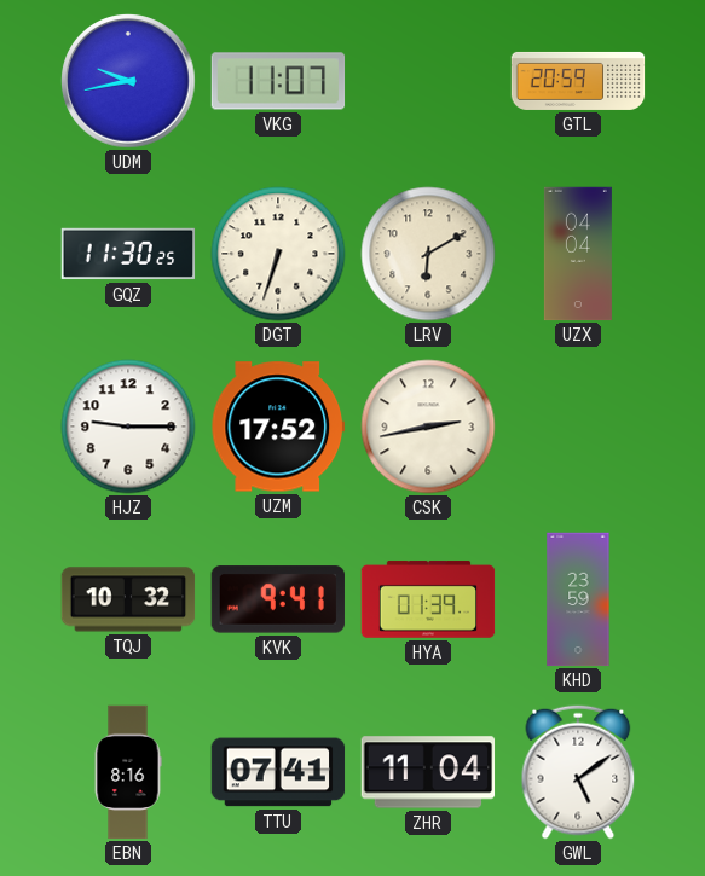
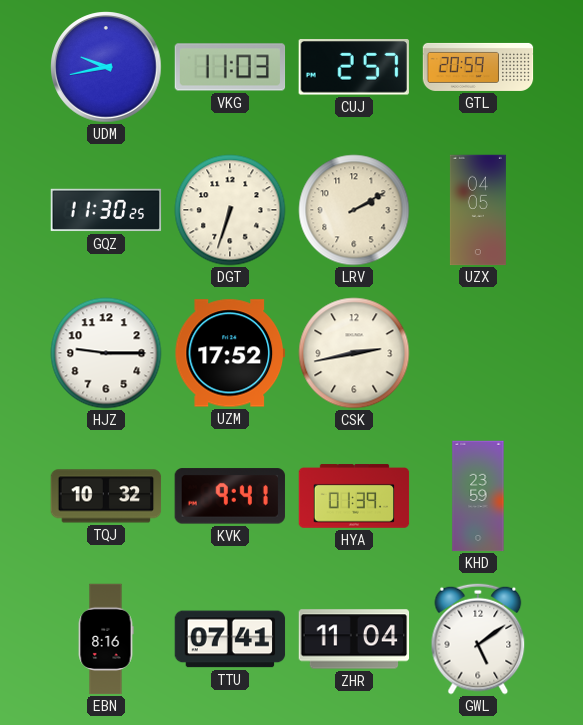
VKG: 11:07 -> 11:03
CUJ: none -> 2:57
LRV: 6:10 -> 2:10
UZX: 04:04 -> 04:05
